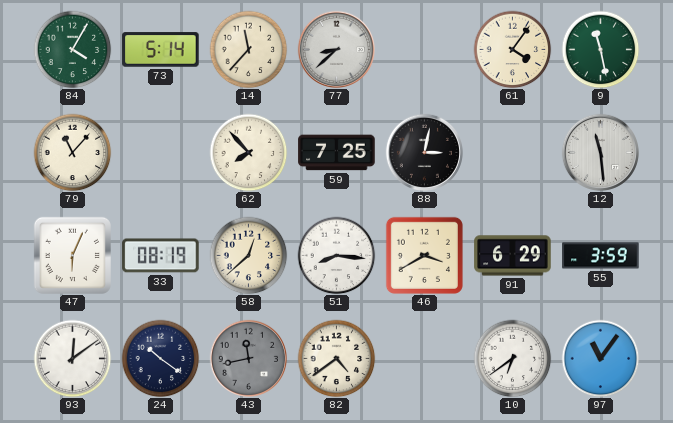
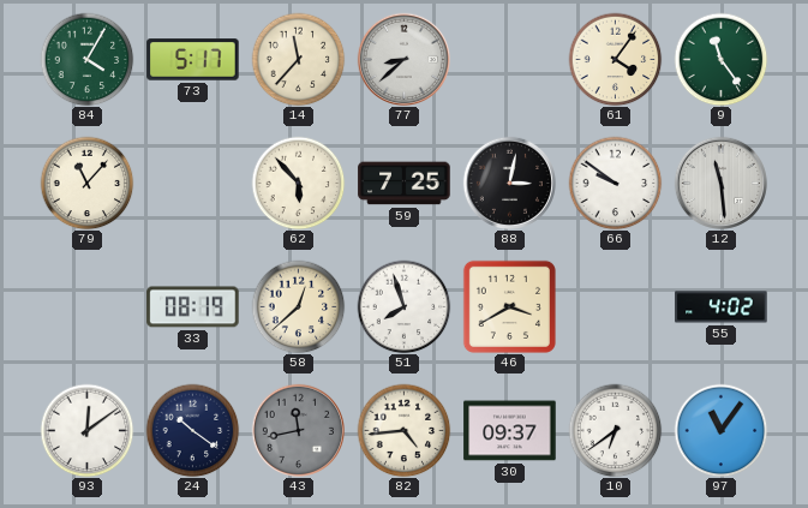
73: 5:14 -> 5:17
9: 11:28 -> 11:24
62: 7:53 -> 5:53
66: none -> 9:51
47: 6:04 -> none
51: 8:16 -> 7:57
91: 6:29 -> none
55: 3:59 -> 4:02
82: 4:39 -> 4:44
30: none -> 09:37
